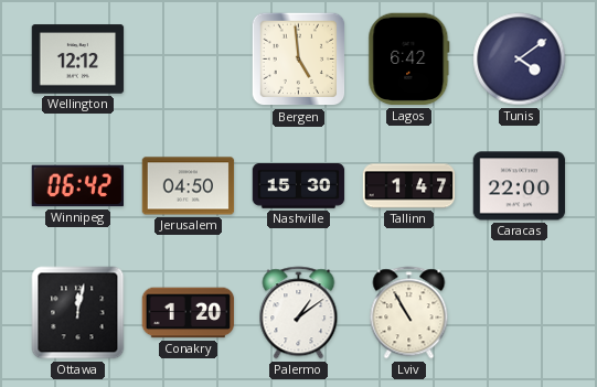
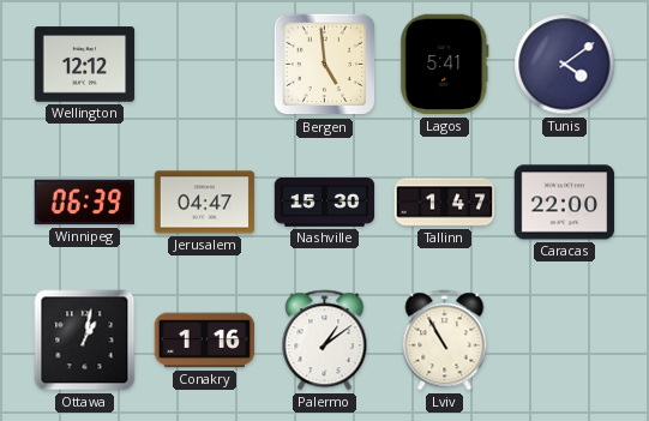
Lagos: 6:42 -> 5:41
Winnipeg: 06:42 -> 06:39
Jerusalem: 04:50 -> 04:47
Ottawa: 12:02 -> 1:02
Conakry: 1:20 -> 1:16
